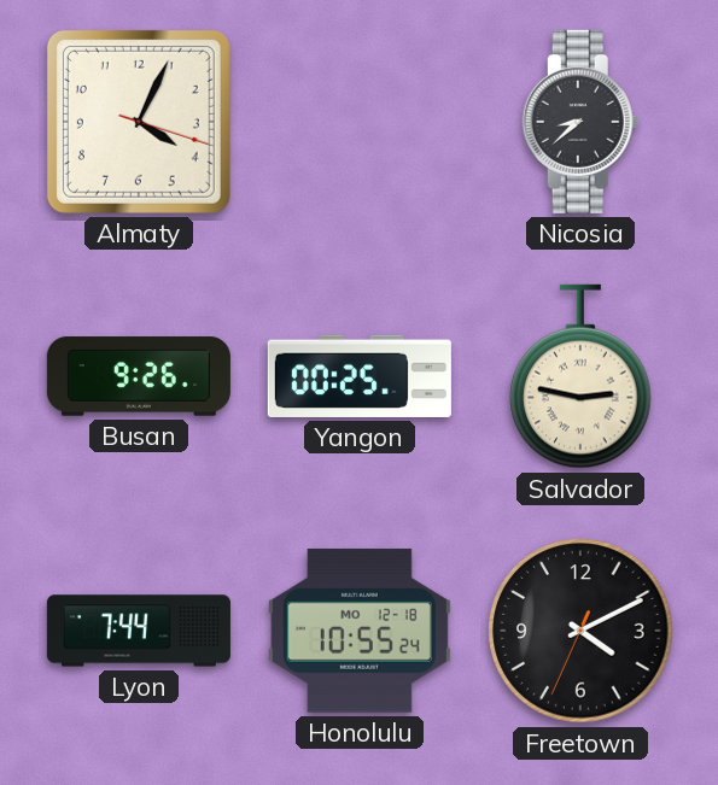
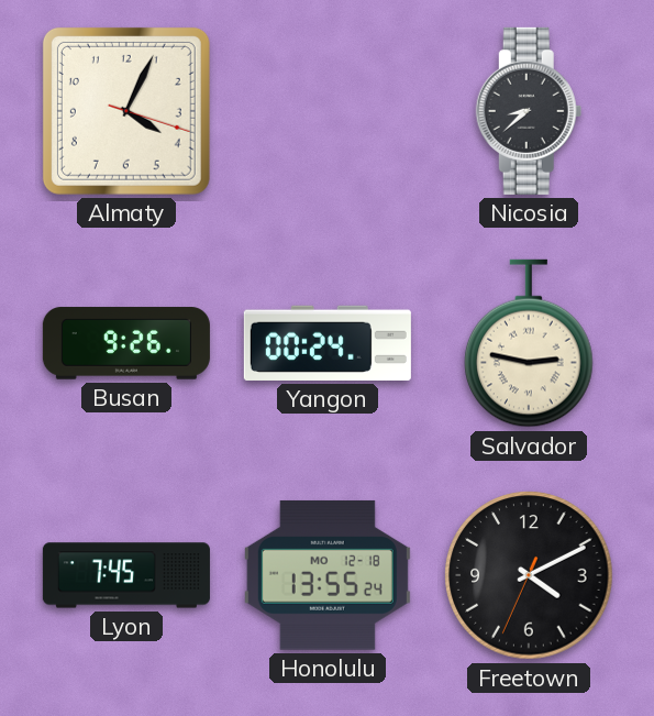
Yangon: 00:25 -> 00:24
Lyon: 7:44 -> 7:45
Honolulu: 10:55 -> 13:55
